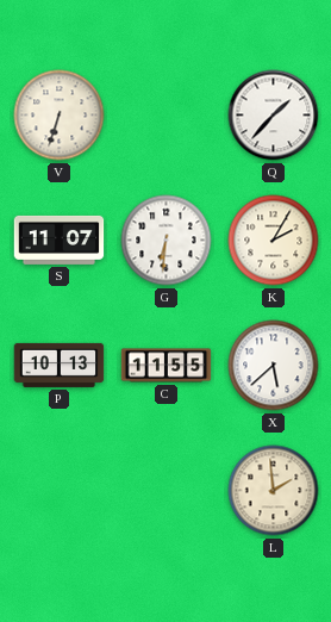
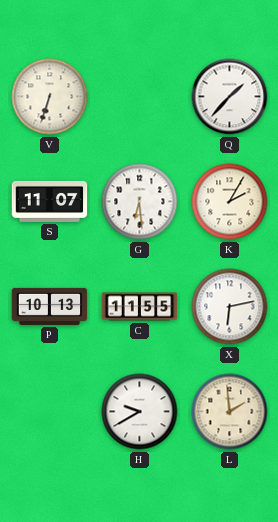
G: 6:31 -> 6:29
X: 5:38 -> 6:13
H: none -> 9:40
